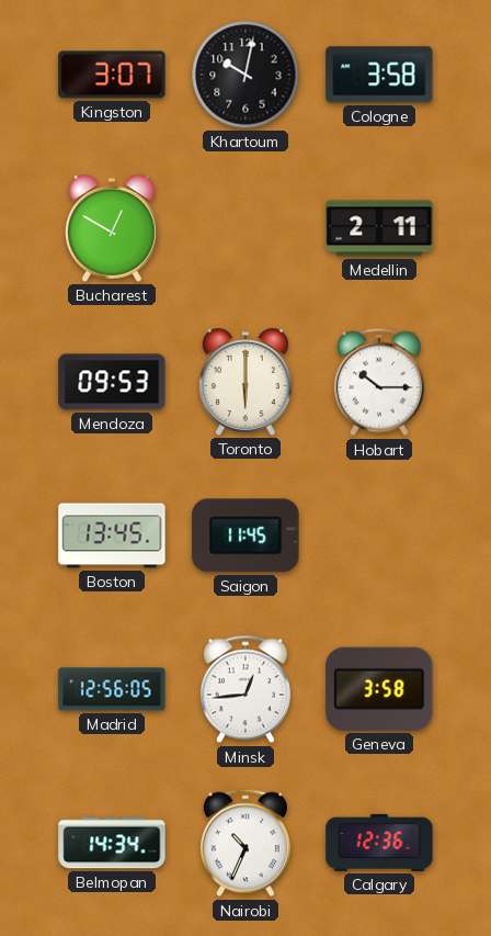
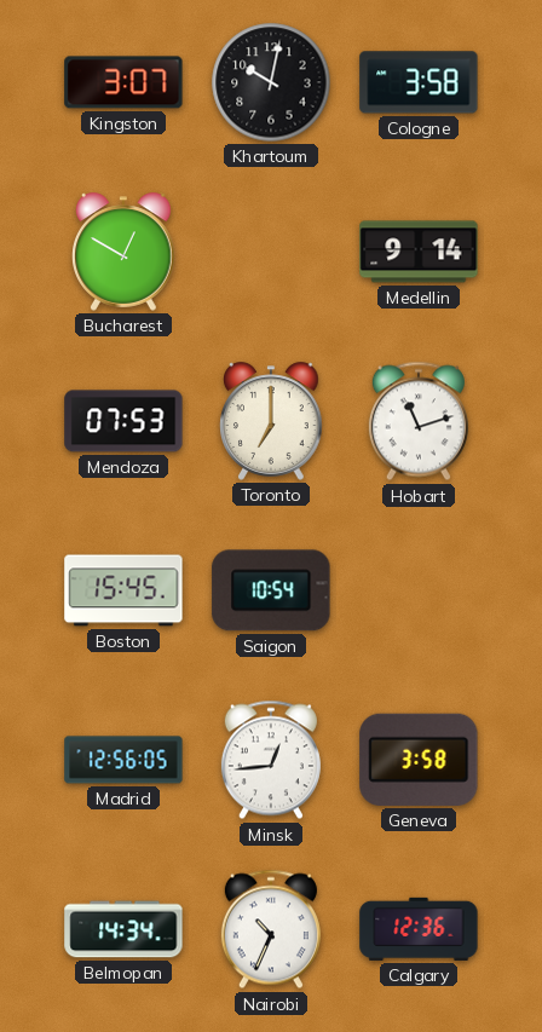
Medellin: 2:11 -> 9:14
Mendoza: 09:53 -> 07:53
Toronto: 6:00 -> 7:00
Hobart: 10:15 -> 11:12
Boston: 13:45 -> 15:45
Saigon: 11:45 -> 10:54
